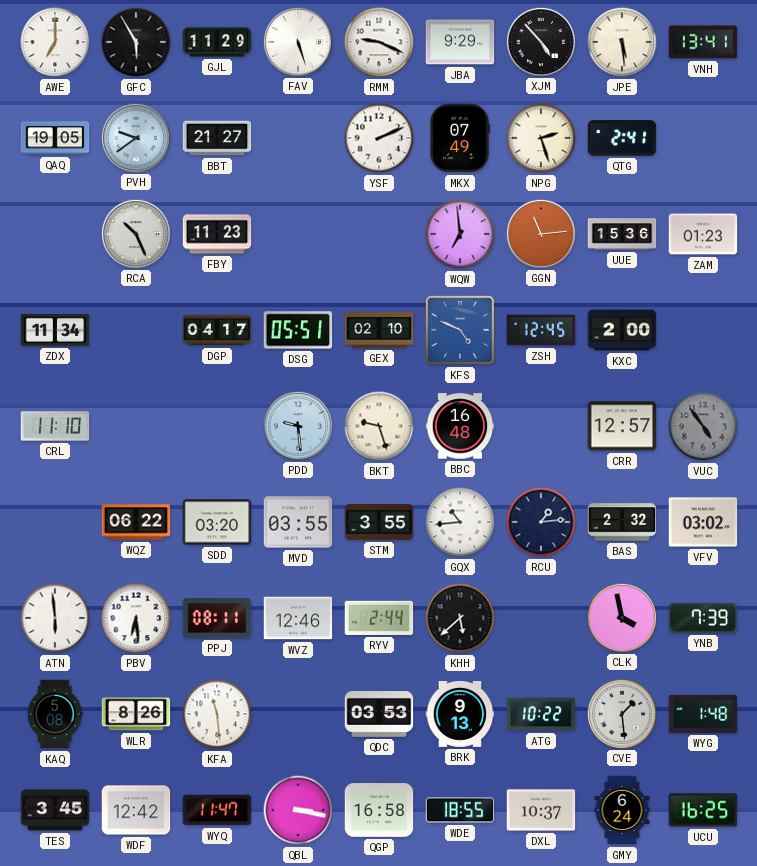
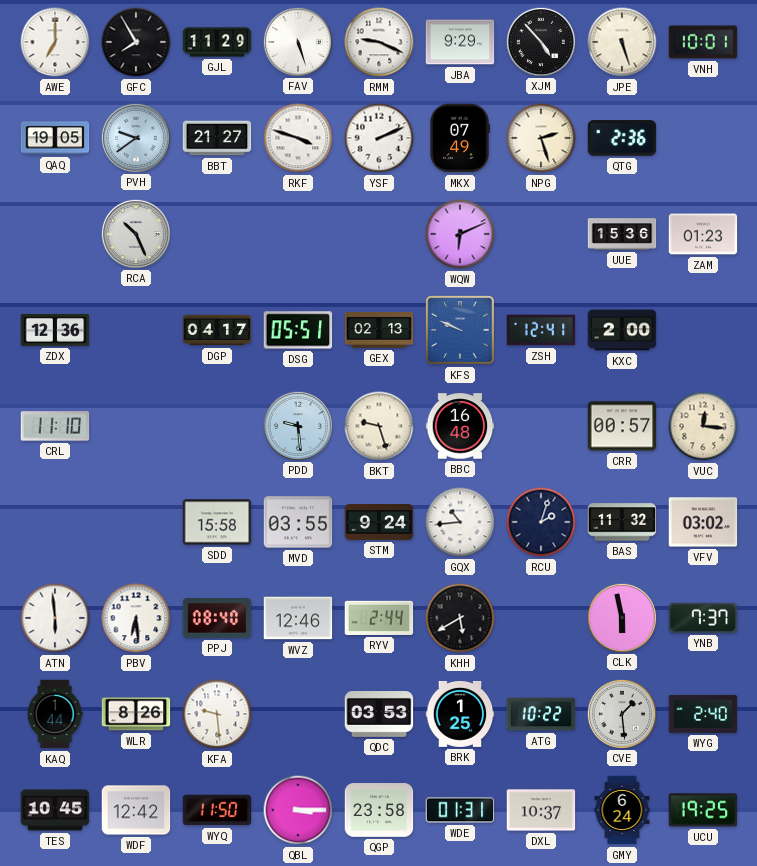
GFC: 5:55 -> 7:55
JPE: 5:29 -> 5:27
VNH: 13:41 -> 10:01
RKF: none -> 3:48
QTG: 2:41 -> 2:36
FBY: 11:23 -> none
WQW: 6:59 -> 6:11
GGN: 11:14 -> none
ZDX: 11:34 -> 12:36
GEX: 02:10 -> 02:13
KFS: 4:49 -> 9:49
ZSH: 12:45 -> 12:41
CRR: 12:57 -> 00:57
VUC: 4:54 -> 12:16
VUC dial: grey -> cream
WQZ: 06:22 -> none
SDD: 03:20 -> 15:58
STM: 3:55 -> 9:24
RCU: 1:14 -> 2:03
BAS: 2:32 -> 11:32
PPJ: 08:11 -> 08:40
KHH: 5:38 -> 5:40
CLK: 3:58 -> 5:58
YNB: 7:39 -> 7:37
KAQ: 5:08 -> 1:44
KFA: 11:29 -> 9:29
BRK: 9:13 -> 1:25
WYG: 1:48 -> 2:40
TES: 3:45 -> 10:45
WYQ: 11:47 -> 11:50
QBL: 3:17 -> 3:15
QGP: 16:58 -> 23:58
WDE: 18:55 -> 01:31
UCU: 16:25 -> 19:25
